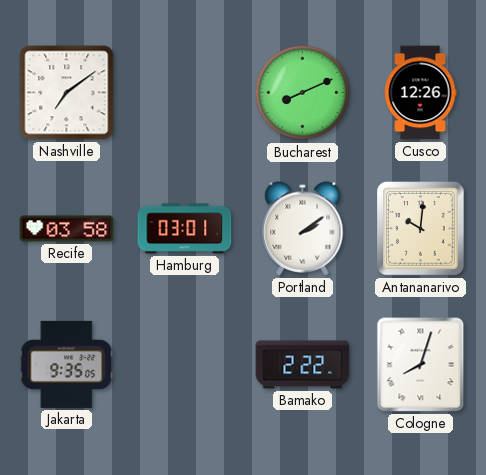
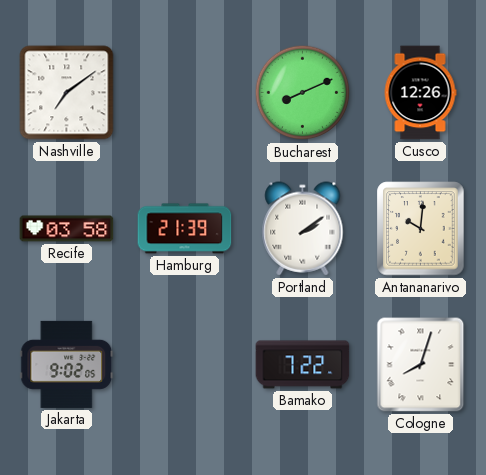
Hamburg: 03:01 -> 21:39
Jakarta: 9:35 -> 9:02
Bamako: 2:22 -> 7:22
